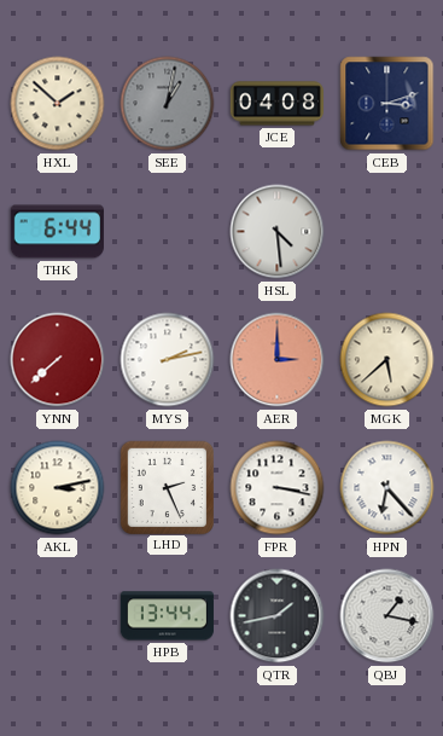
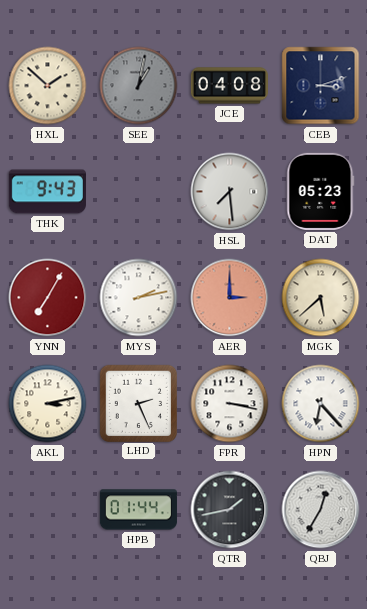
THK: 6:44 -> 9:43
HSL: 4:29 -> 7:29
DAT: none -> 05:23
YNN: 7:38 -> 7:05
HPB: 13:44 -> 01:44
QBJ: 1:17 -> 12:35
